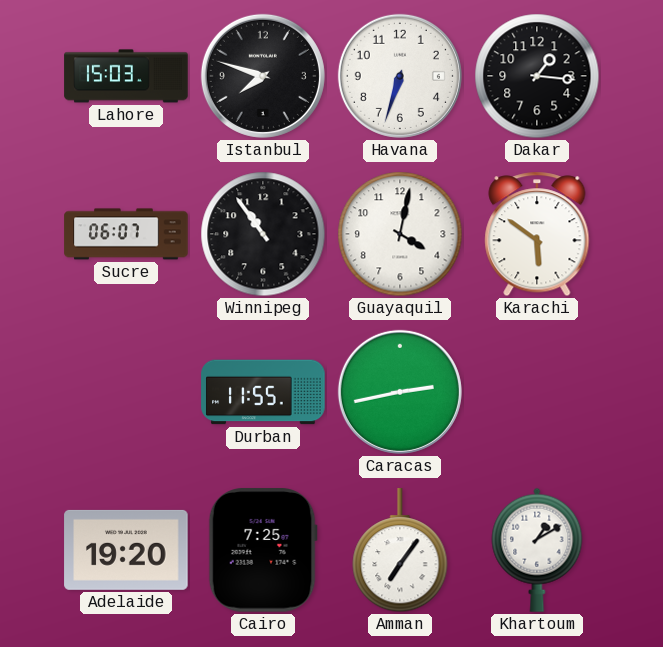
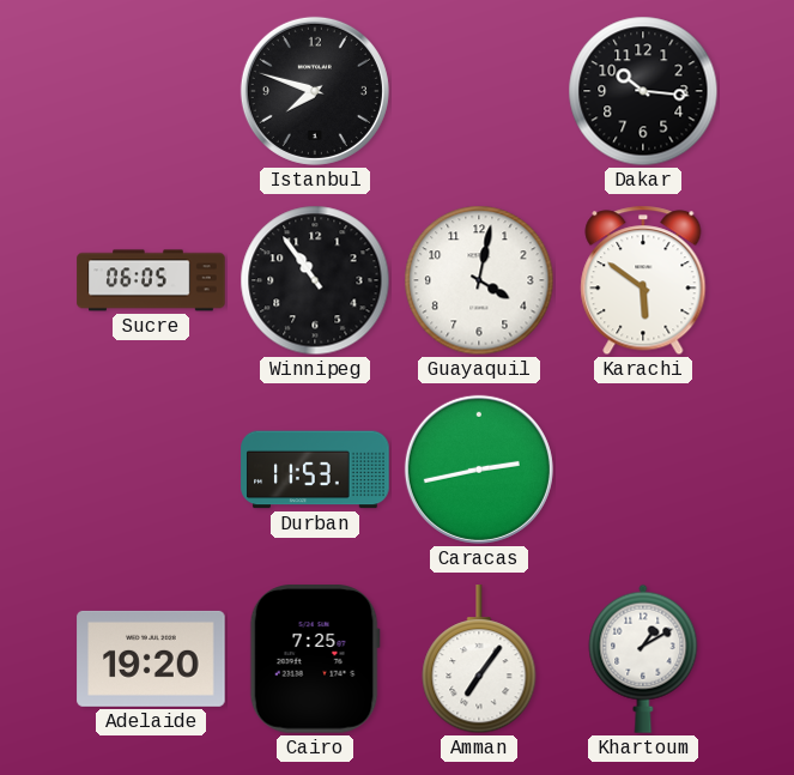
Lahore: 15:03 -> none
Havana: 6:33 -> none
Dakar: 1:16 -> 10:16
Sucre: 06:07 -> 06:05
Durban: 11:55 -> 11:53
